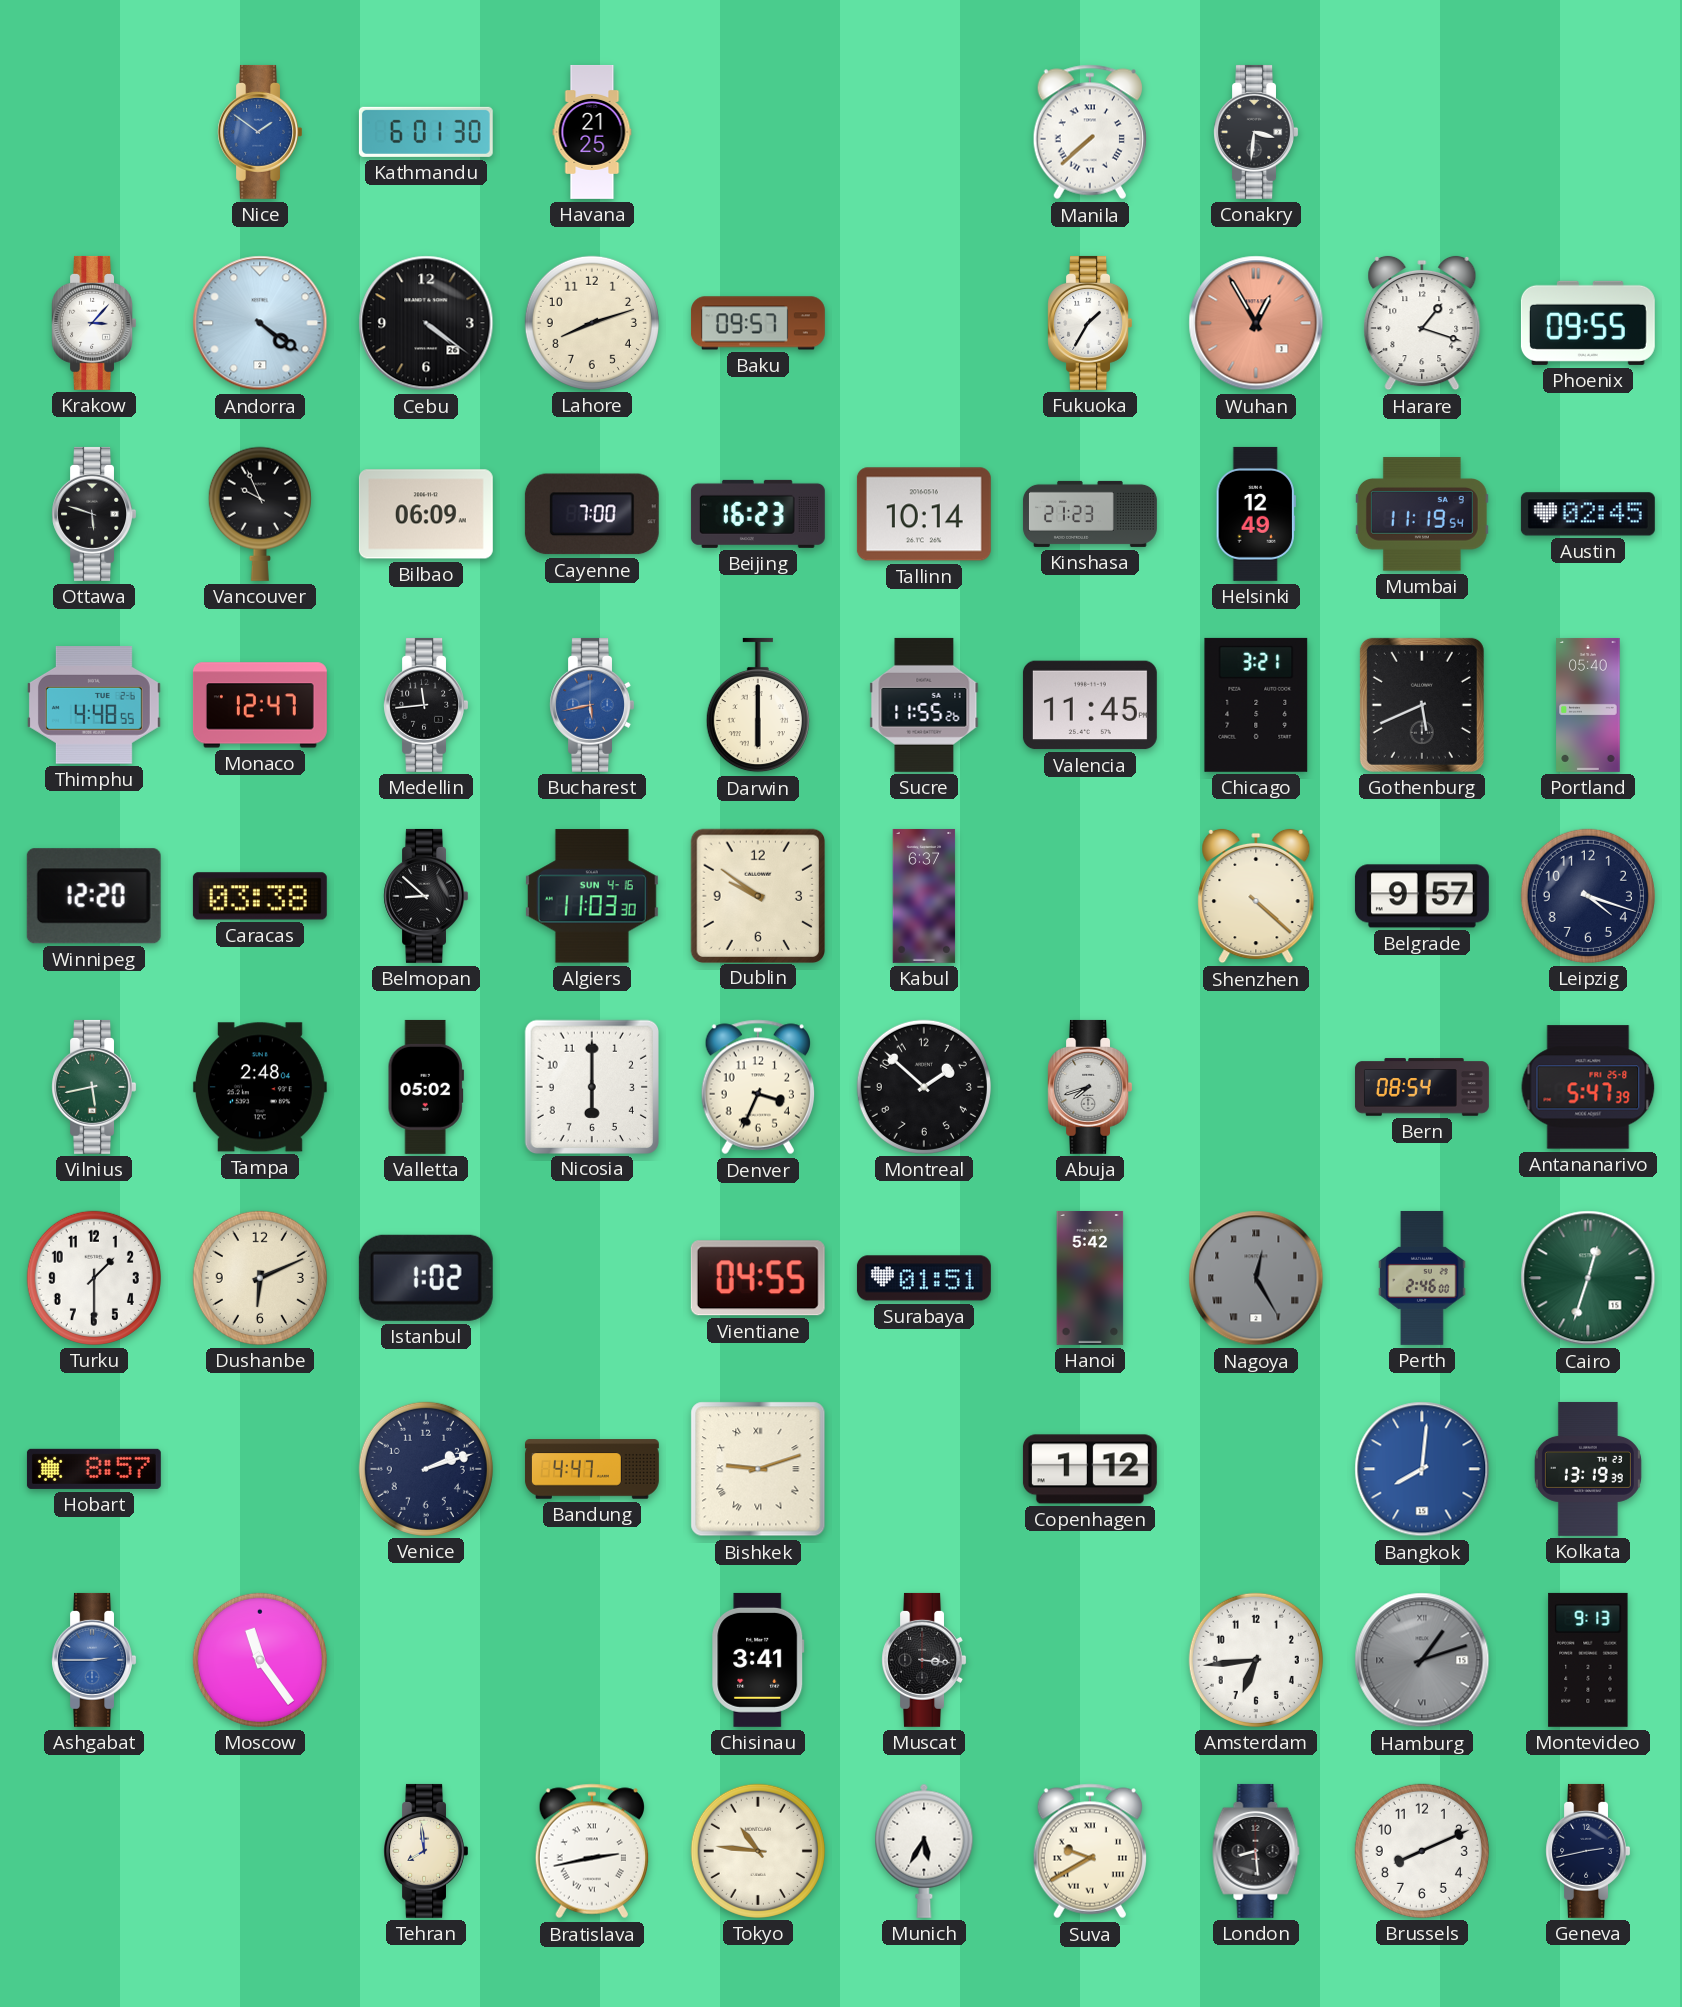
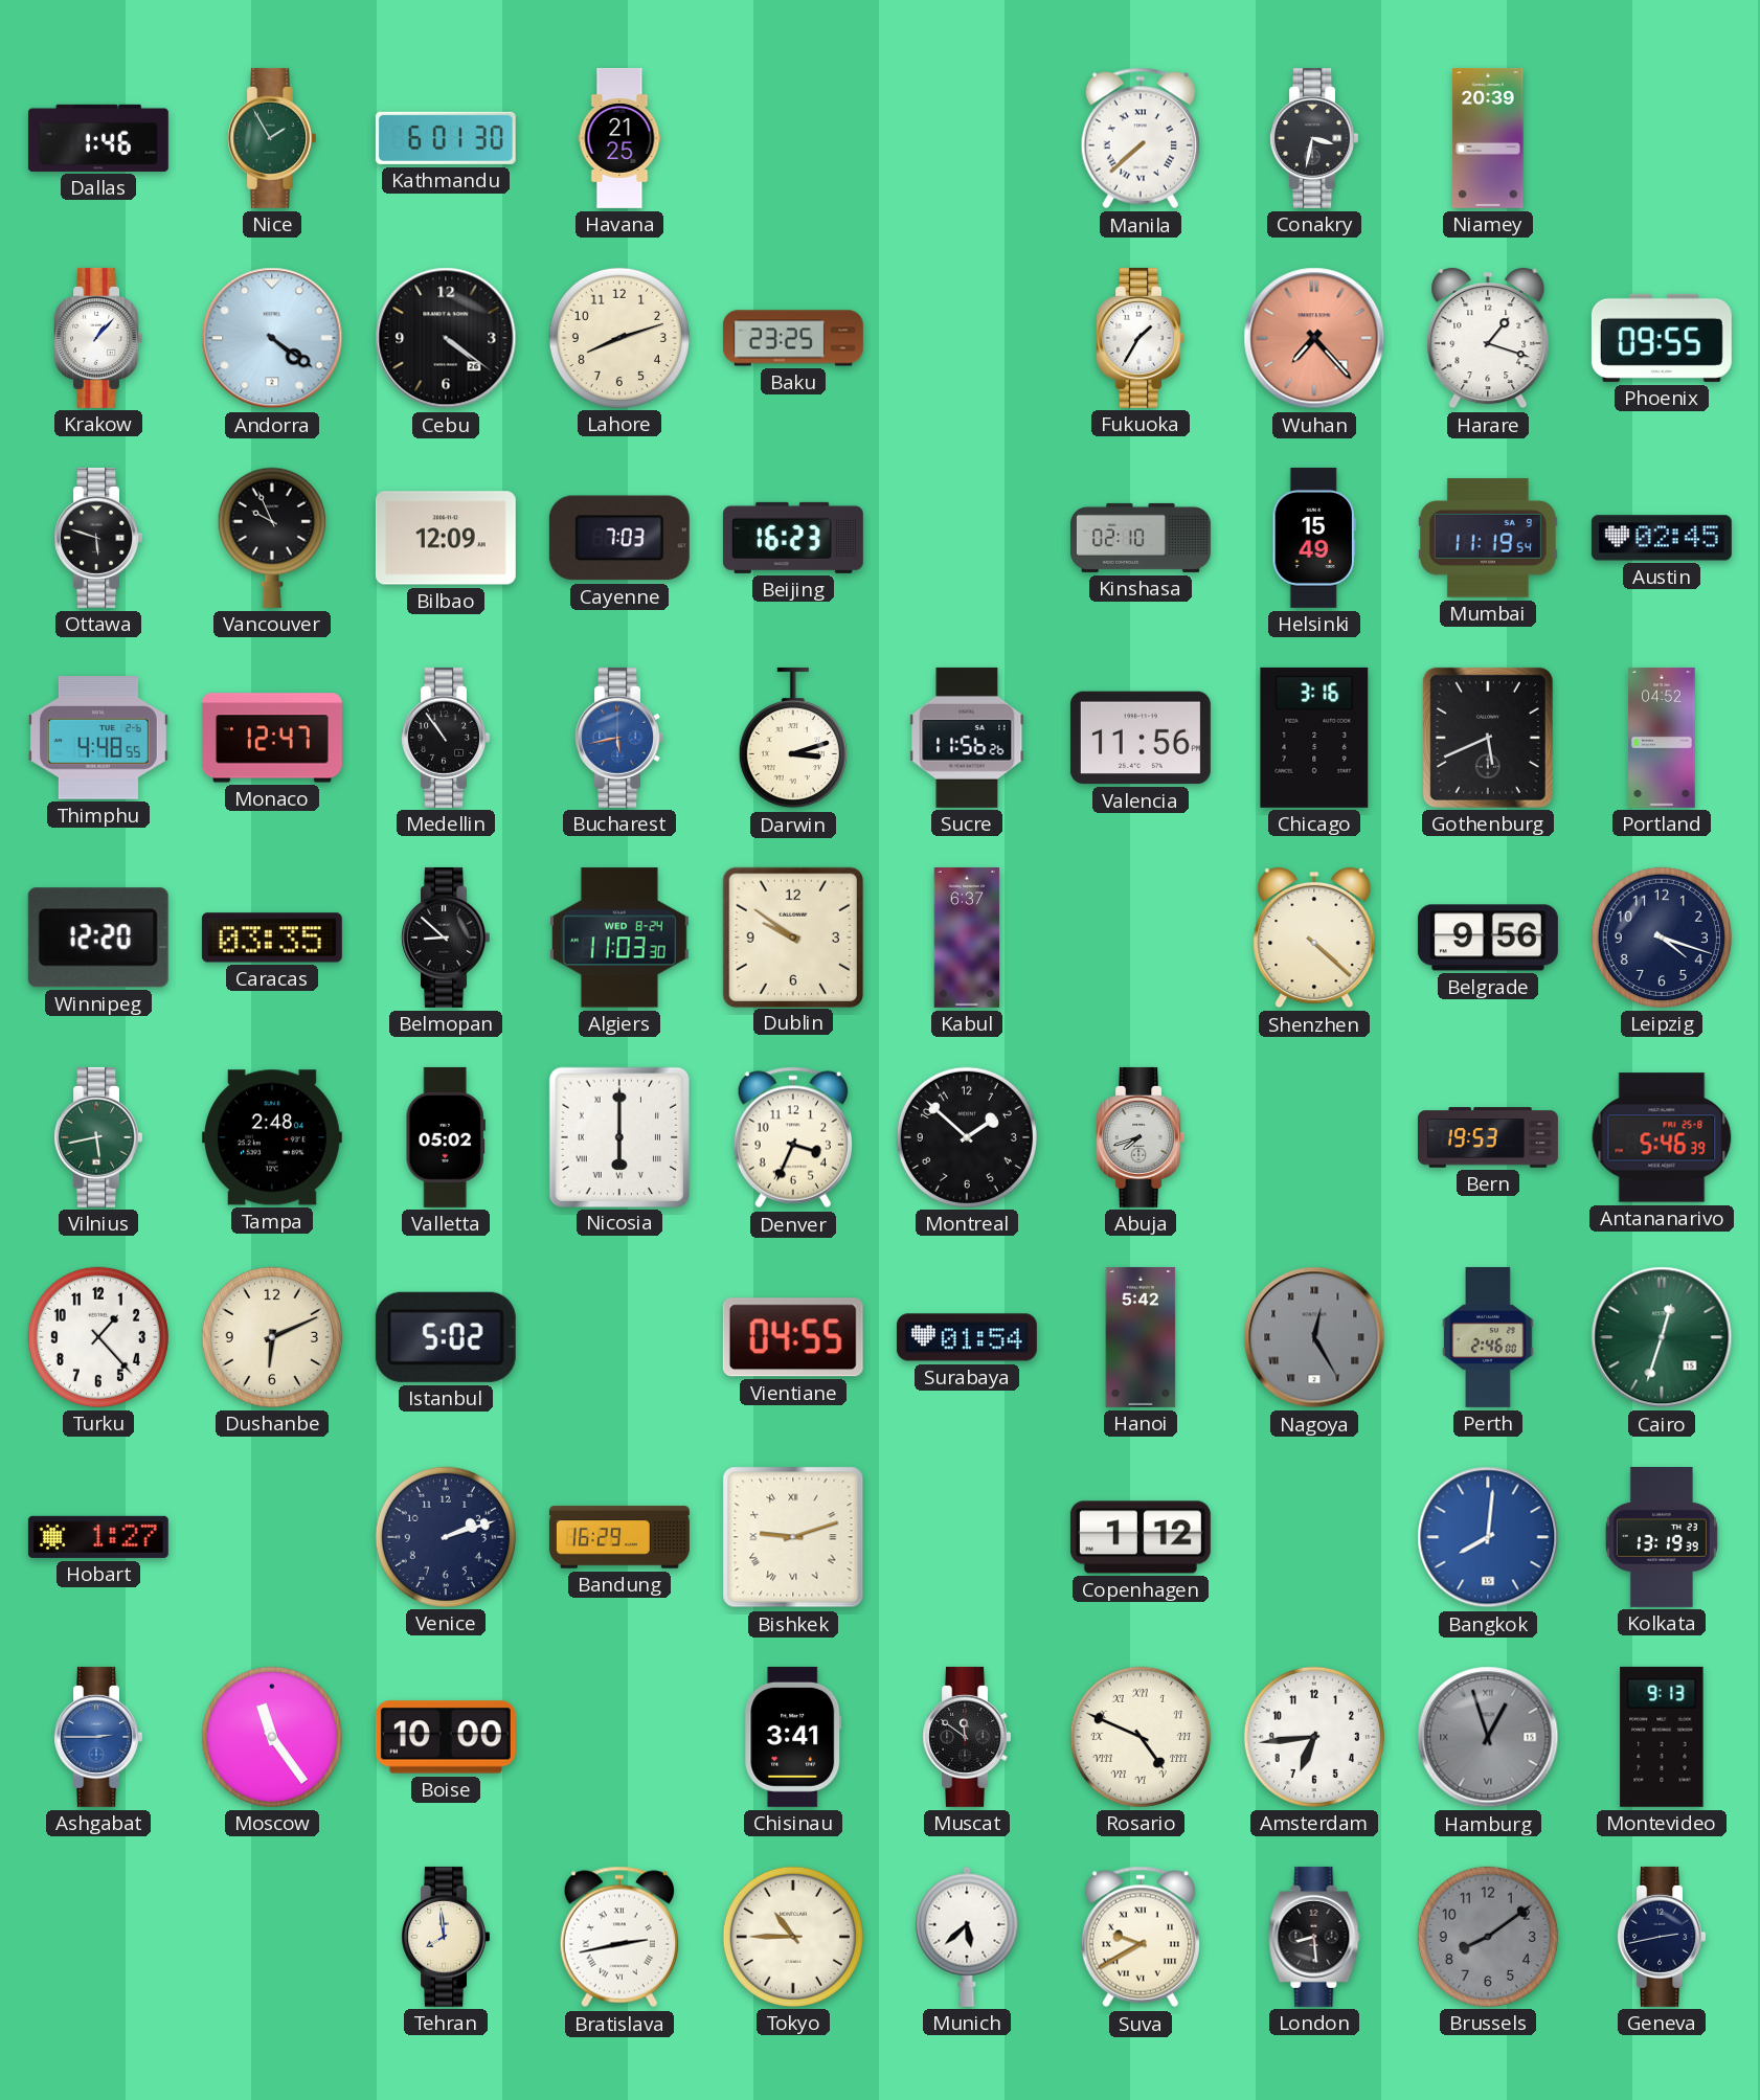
Dallas: none -> 1:46
Nice: 1:51 -> 1:55
Nice dial: blue -> green
Conakry: 3:31 -> 3:32
Niamey: none -> 20:39
Krakow: 3:07 -> 1:07
Baku: 09:57 -> 23:25
Wuhan: 12:55 -> 7:23
Bilbao: 06:09 -> 12:09
Cayenne: 7:00 -> 7:03
Tallinn: 10:14 -> none
Kinshasa: 21:23 -> 02:10
Helsinki: 12:49 -> 15:49
Medellin: 11:44 -> 10:54
Darwin: 6:00 -> 3:12
Sucre: 11:55 -> 11:56
Valencia: 11:45 -> 11:56
Chicago: 3:21 -> 3:16
Portland: 05:40 -> 04:52
Caracas: 03:38 -> 03:35
Algiers date: SUN 4-16 -> WED 8-24
Belgrade: 9:57 -> 9:56
Nicosia numerals: Arabic -> Roman
Bern: 08:54 -> 19:53
Antananarivo: 5:47 -> 5:46
Turku: 1:30 -> 1:23
Istanbul: 1:02 -> 5:02
Surabaya: 01:51 -> 01:54
Hobart: 8:57 -> 1:27
Bandung: 4:47 -> 16:29
Boise: none -> 10:00
Muscat: 3:16 -> 11:51
Rosario: none -> 4:49
Hamburg: 1:12 -> 12:57
Tokyo: 10:46 -> 10:45
Munich: 5:35 -> 5:38
Brussels: 8:11 -> 8:09
Brussels dial: white -> grey
